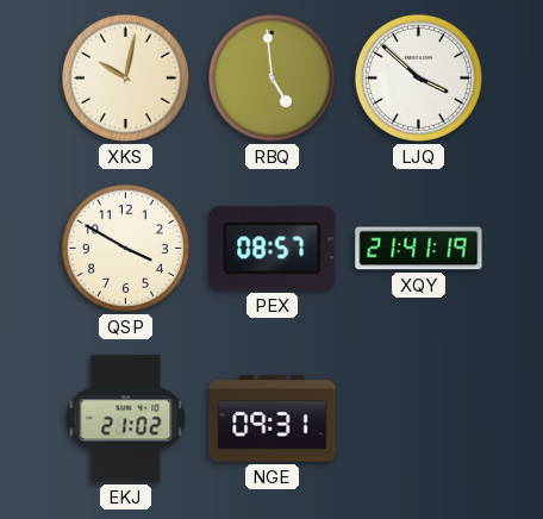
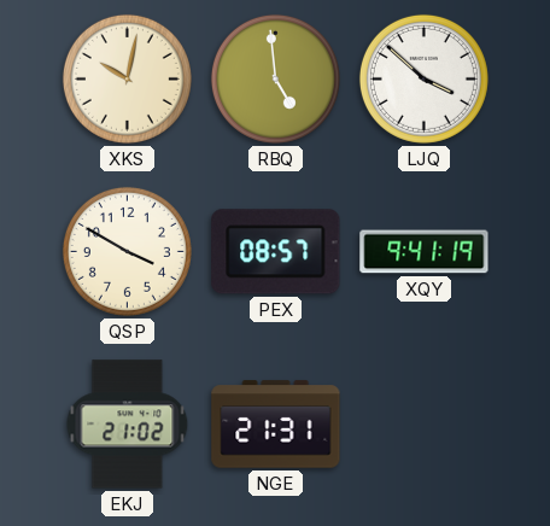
XQY: 21:41 -> 9:41
NGE: 09:31 -> 21:31
